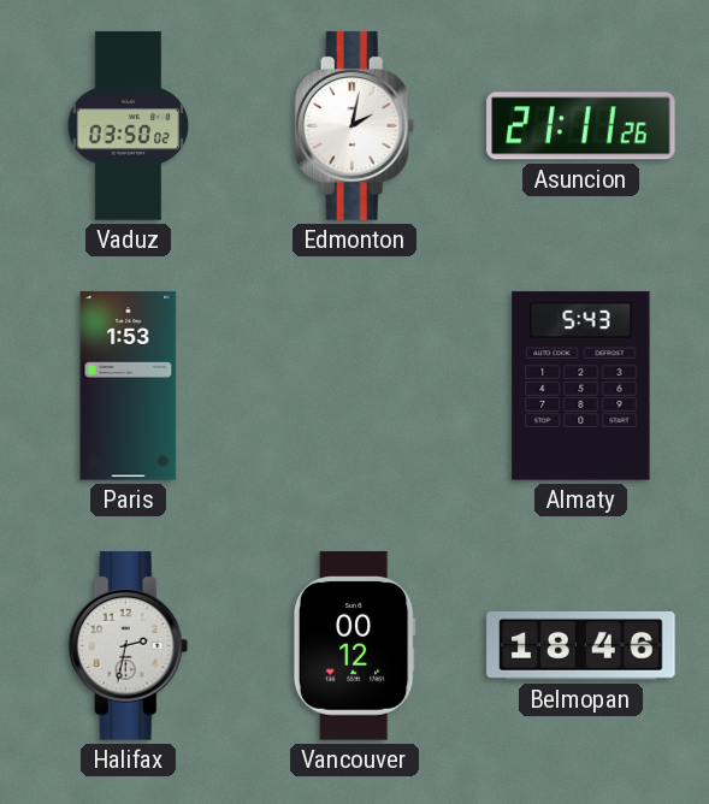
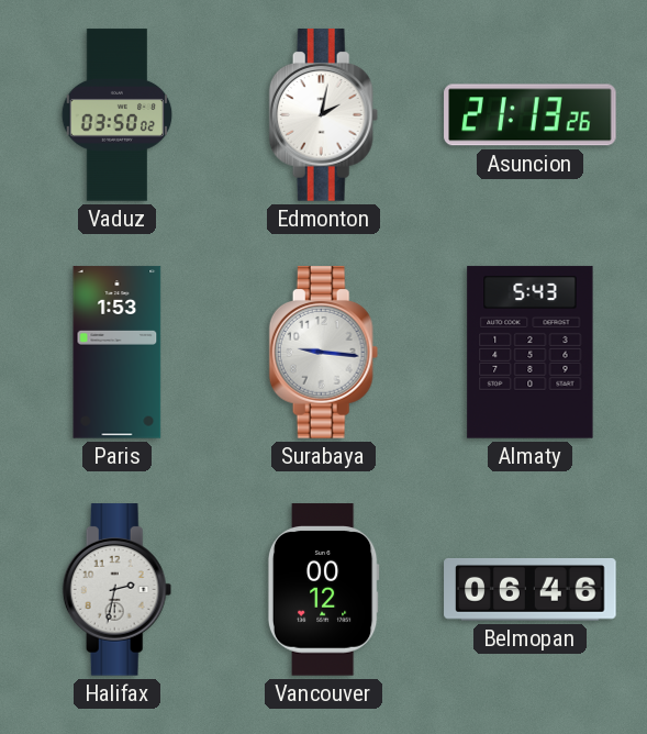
Asuncion: 21:11 -> 21:13
Surabaya: none -> 9:16
Belmopan: 18:46 -> 06:46
